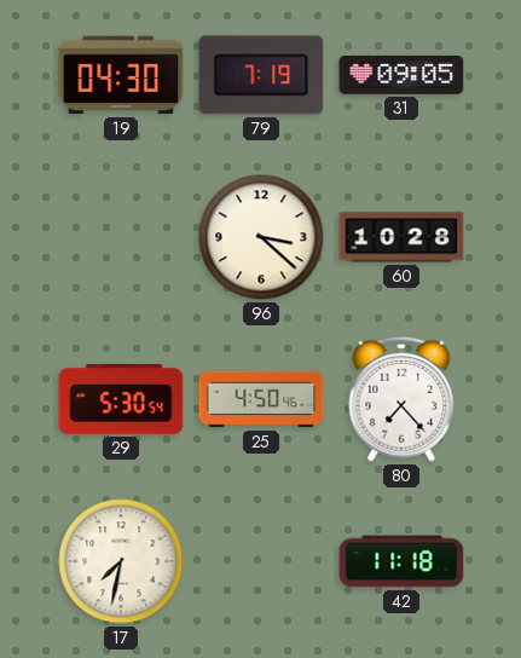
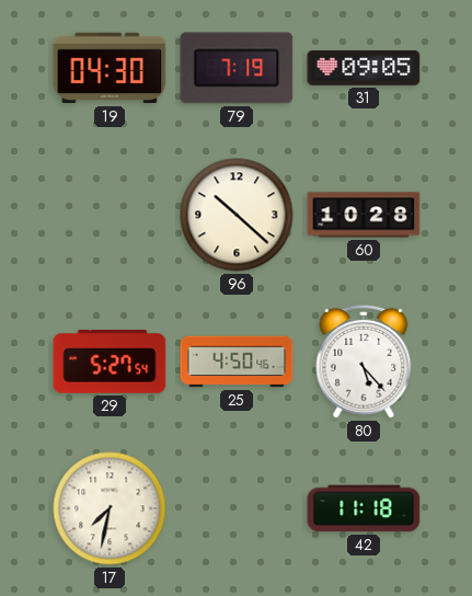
96: 3:22 -> 10:22
29: 5:30 -> 5:27
80: 7:23 -> 5:23
